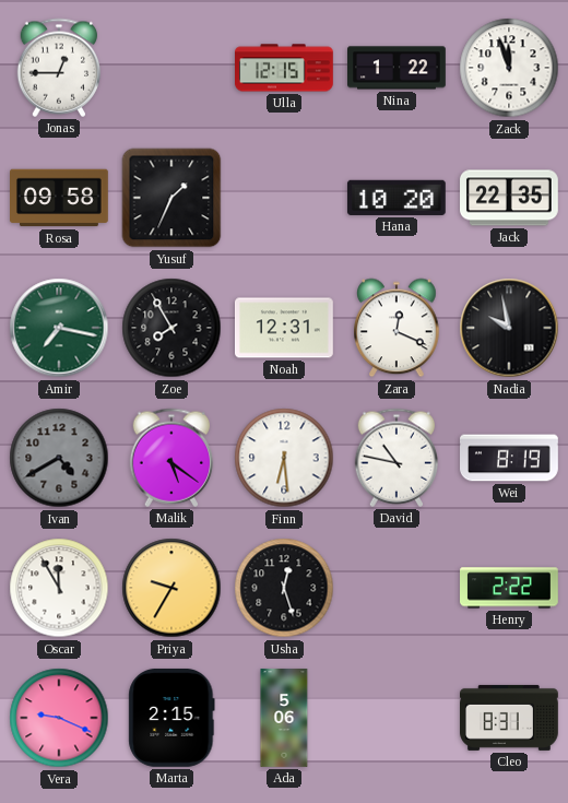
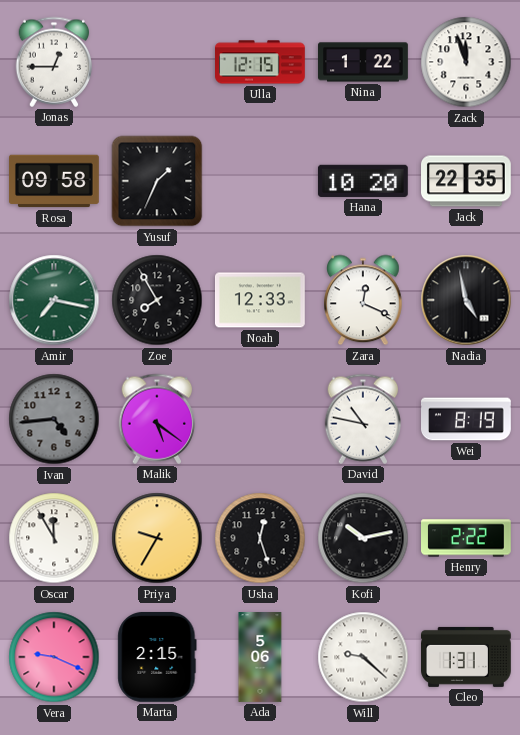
Noah: 12:31 -> 12:33
Nadia: 9:58 -> 4:58
Ivan: 4:40 -> 4:44
Finn: 6:29 -> none
Kofi: none -> 10:13
Will: none -> 9:22
Cleo: 8:31 -> 1:31
